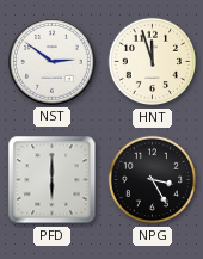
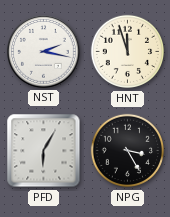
NST: 2:51 -> 2:17
PFD: 6:00 -> 6:05
